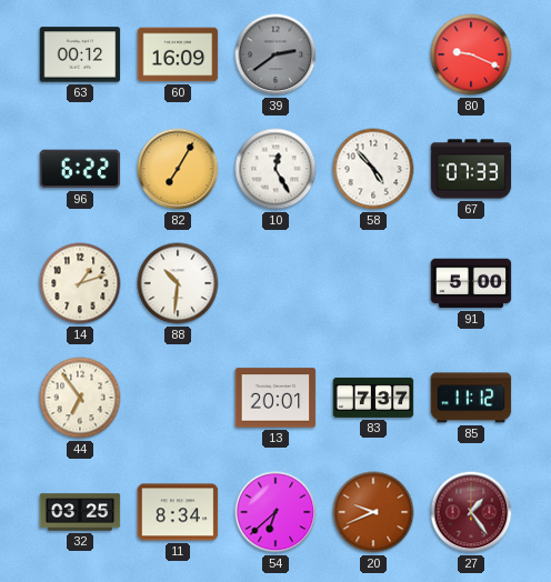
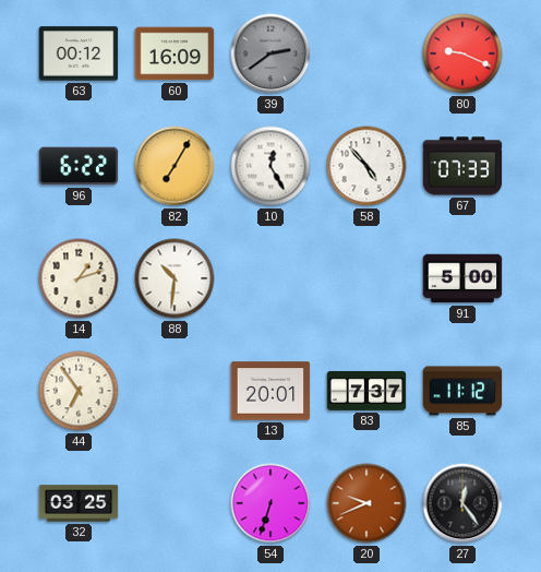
11: 8:34 -> none
54: 6:38 -> 6:33
27: 1:24 -> 12:24
27 dial: burgundy -> black
